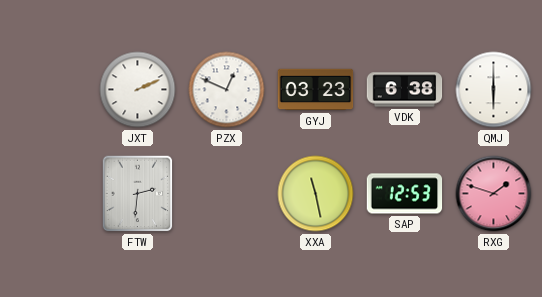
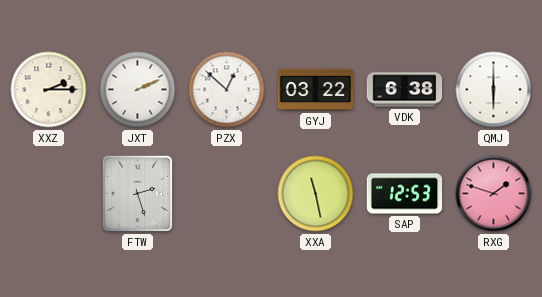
XXZ: none -> 2:15
PZX: 12:49 -> 12:52
GYJ: 03:23 -> 03:22
FTW: 2:31 -> 2:27
